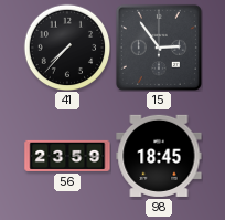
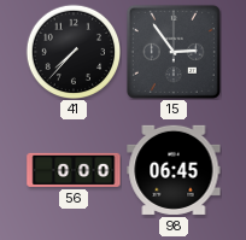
56: 23:59 -> 0:00
98: 18:45 -> 06:45
